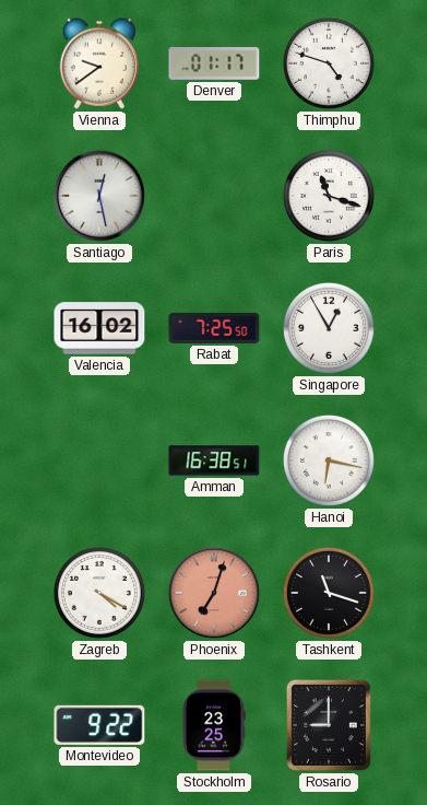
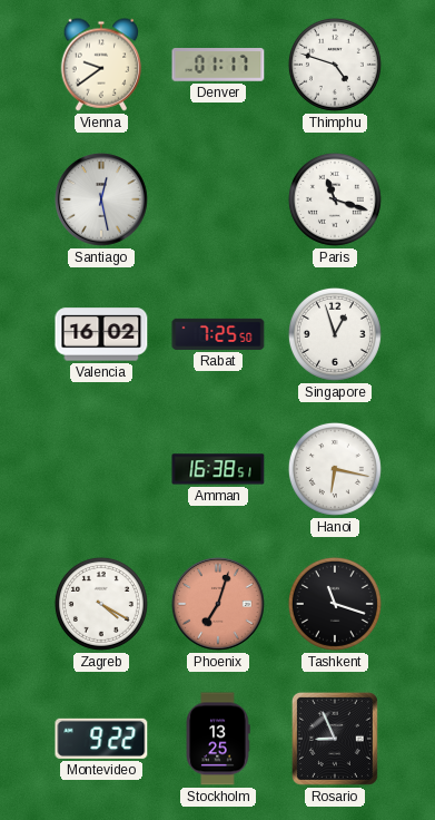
Singapore: 12:55 -> 12:57
Stockholm: 23:25 -> 13:25
Rosario: 9:00 -> 8:56
